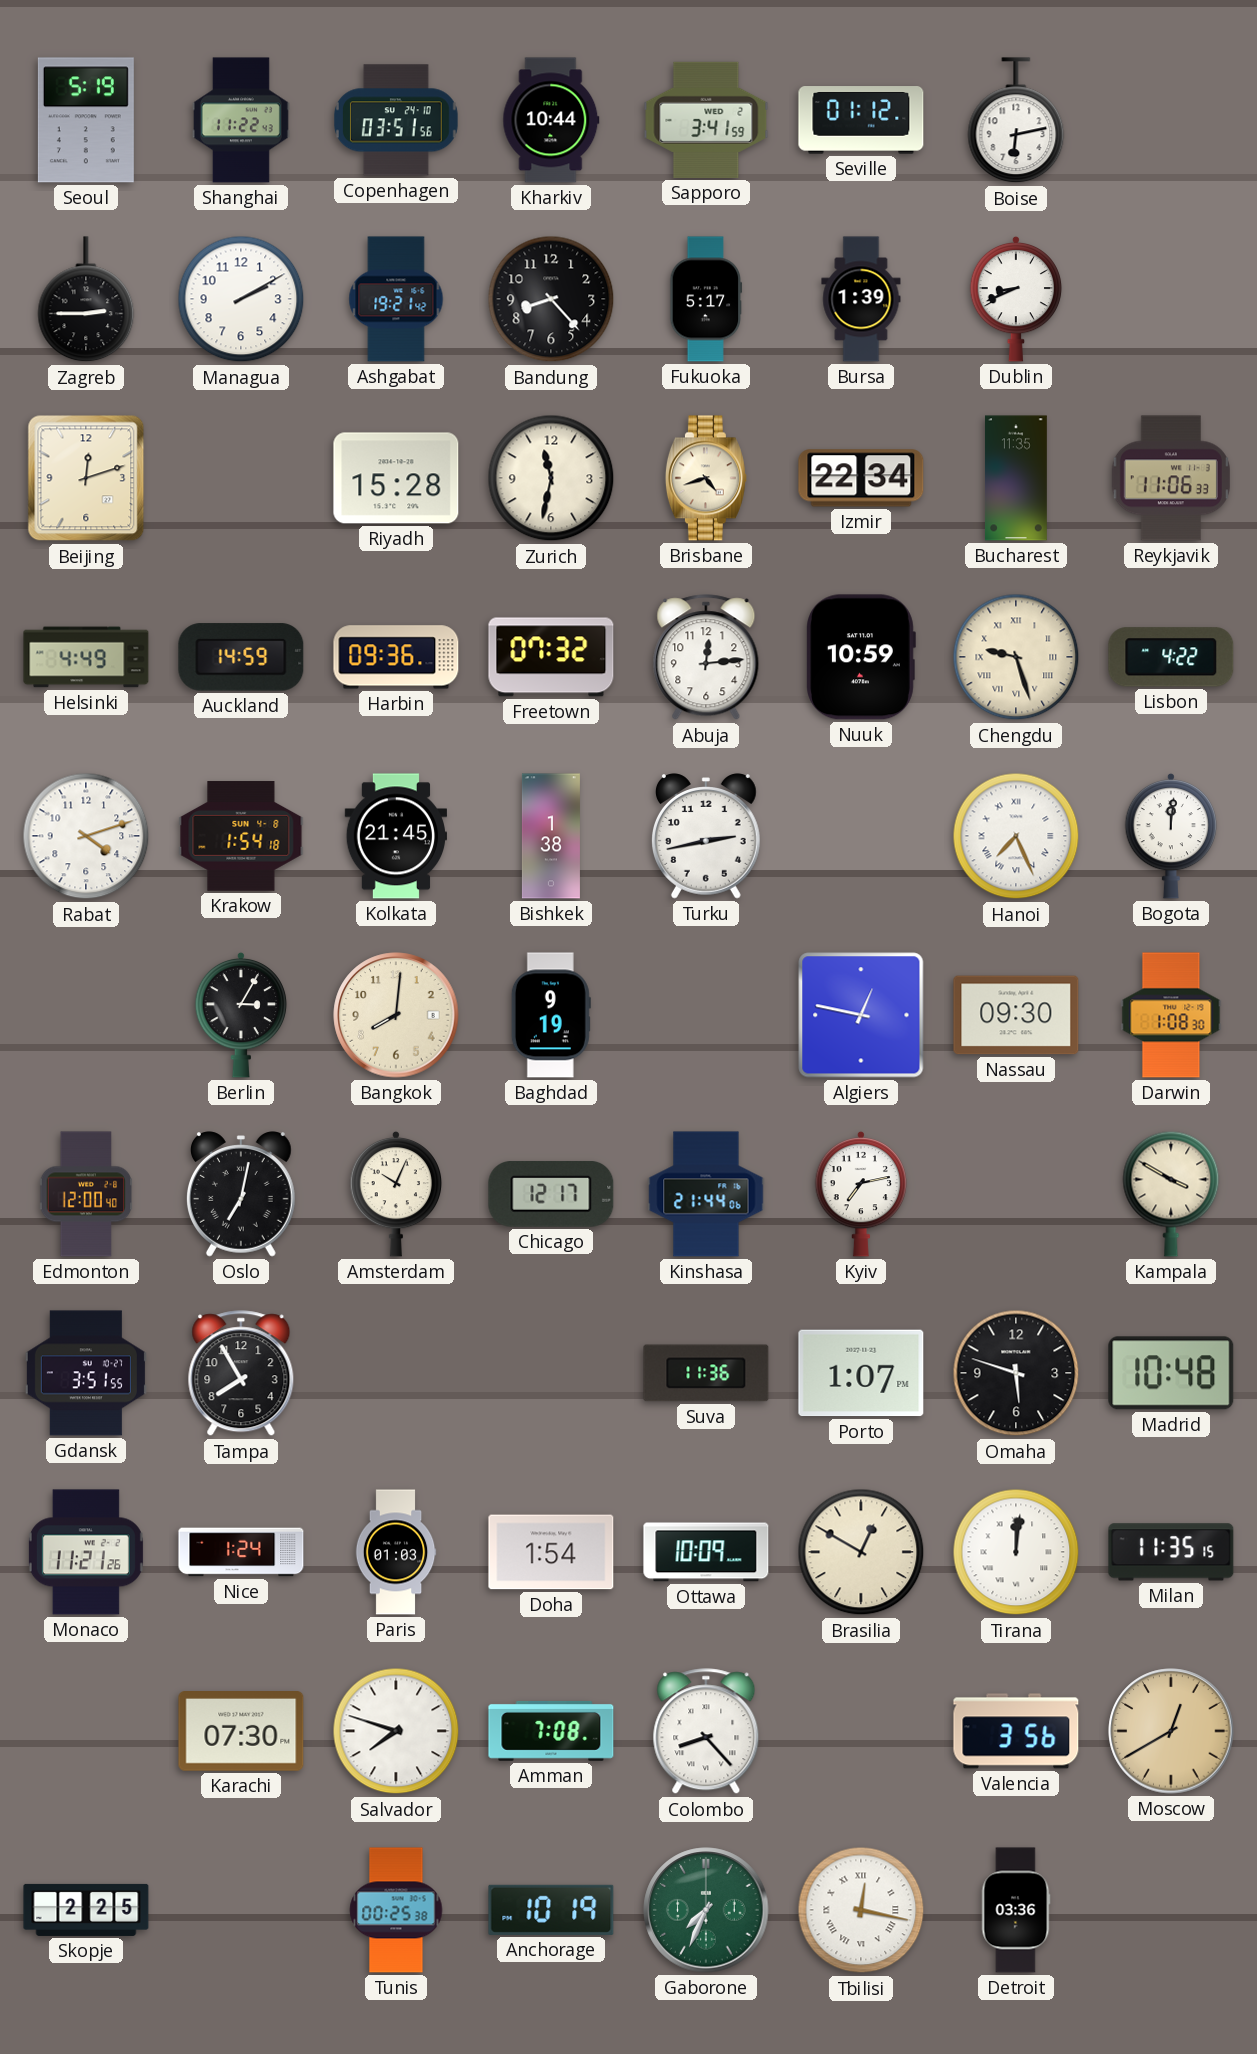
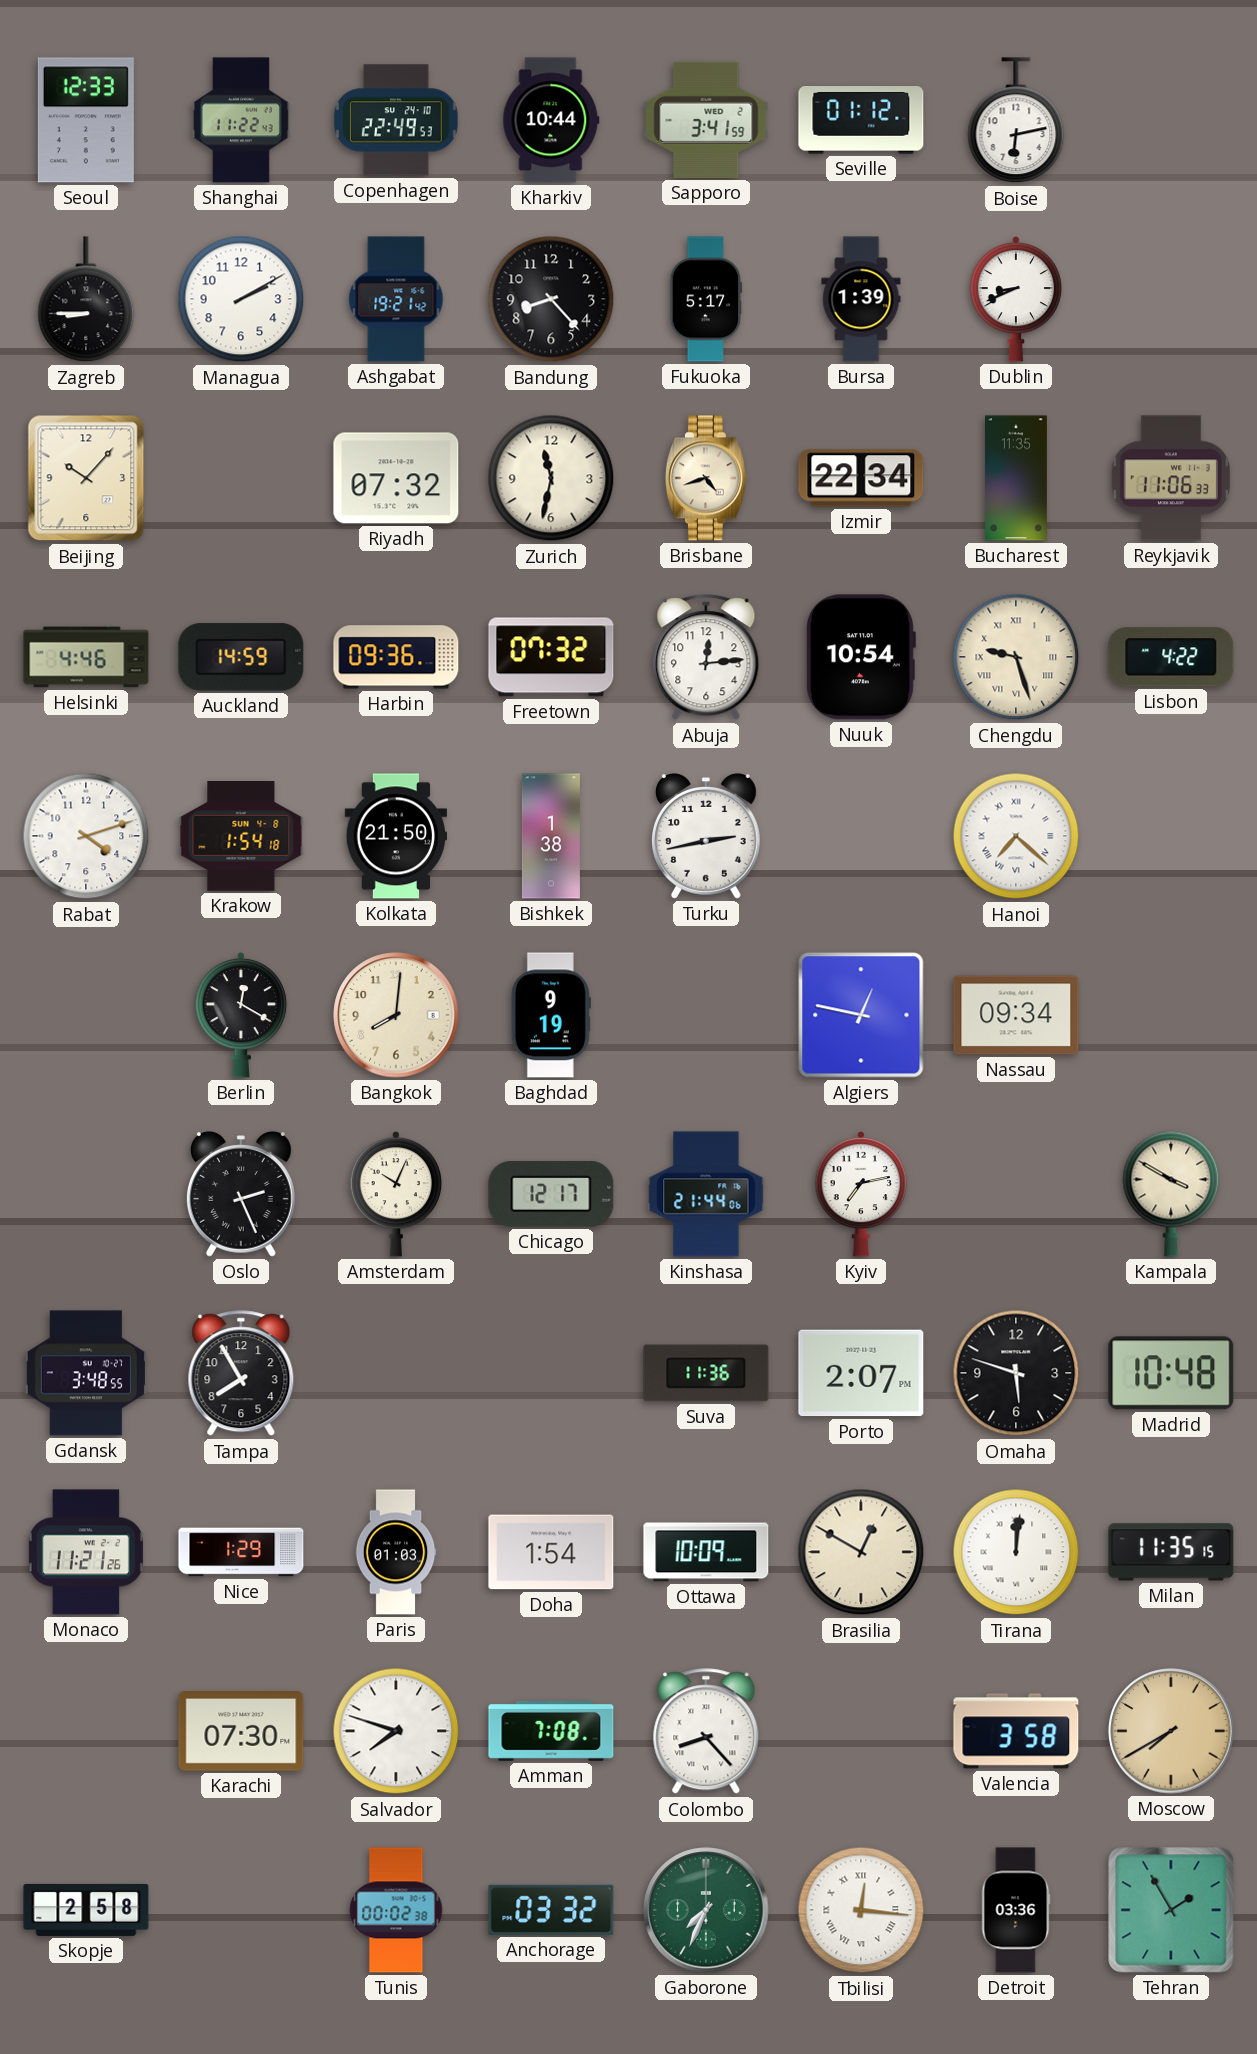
Seoul: 5:19 -> 12:33
Copenhagen: 03:51 -> 22:49
Zagreb: 2:45 -> 8:45
Beijing: 12:12 -> 10:07
Riyadh: 15:28 -> 07:32
Helsinki: 4:49 -> 4:46
Nuuk: 10:59 -> 10:54
Kolkata: 21:45 -> 21:50
Hanoi: 7:26 -> 7:22
Bogota: 12:01 -> none
Berlin: 3:05 -> 12:20
Nassau: 09:30 -> 09:34
Darwin: 1:08 -> none
Edmonton: 12:00 -> none
Oslo: 7:02 -> 2:26
Gdansk: 3:51 -> 3:48
Porto: 1:07 -> 2:07
Nice: 1:24 -> 1:29
Valencia: 3:56 -> 3:58
Moscow: 12:40 -> 7:40
Skopje: 2:25 -> 2:58
Tunis: 00:25 -> 00:02
Anchorage: 10:19 -> 03:32
Tbilisi: 12:17 -> 12:16
Tehran: none -> 1:55
